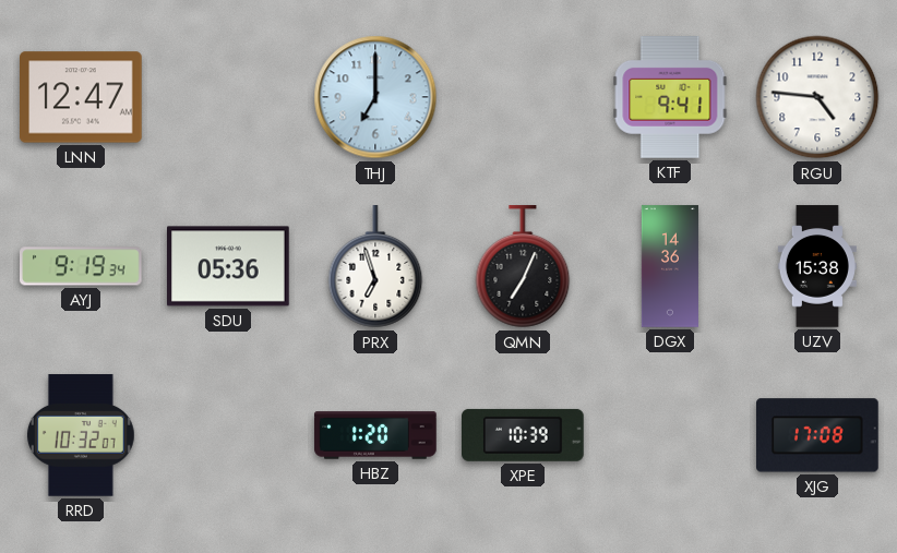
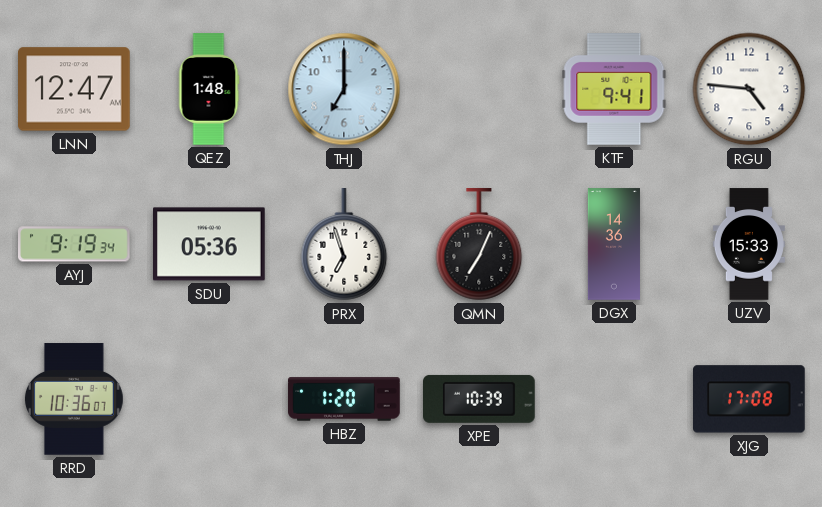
QEZ: none -> 1:48
UZV: 15:38 -> 15:33
RRD: 10:32 -> 10:36
